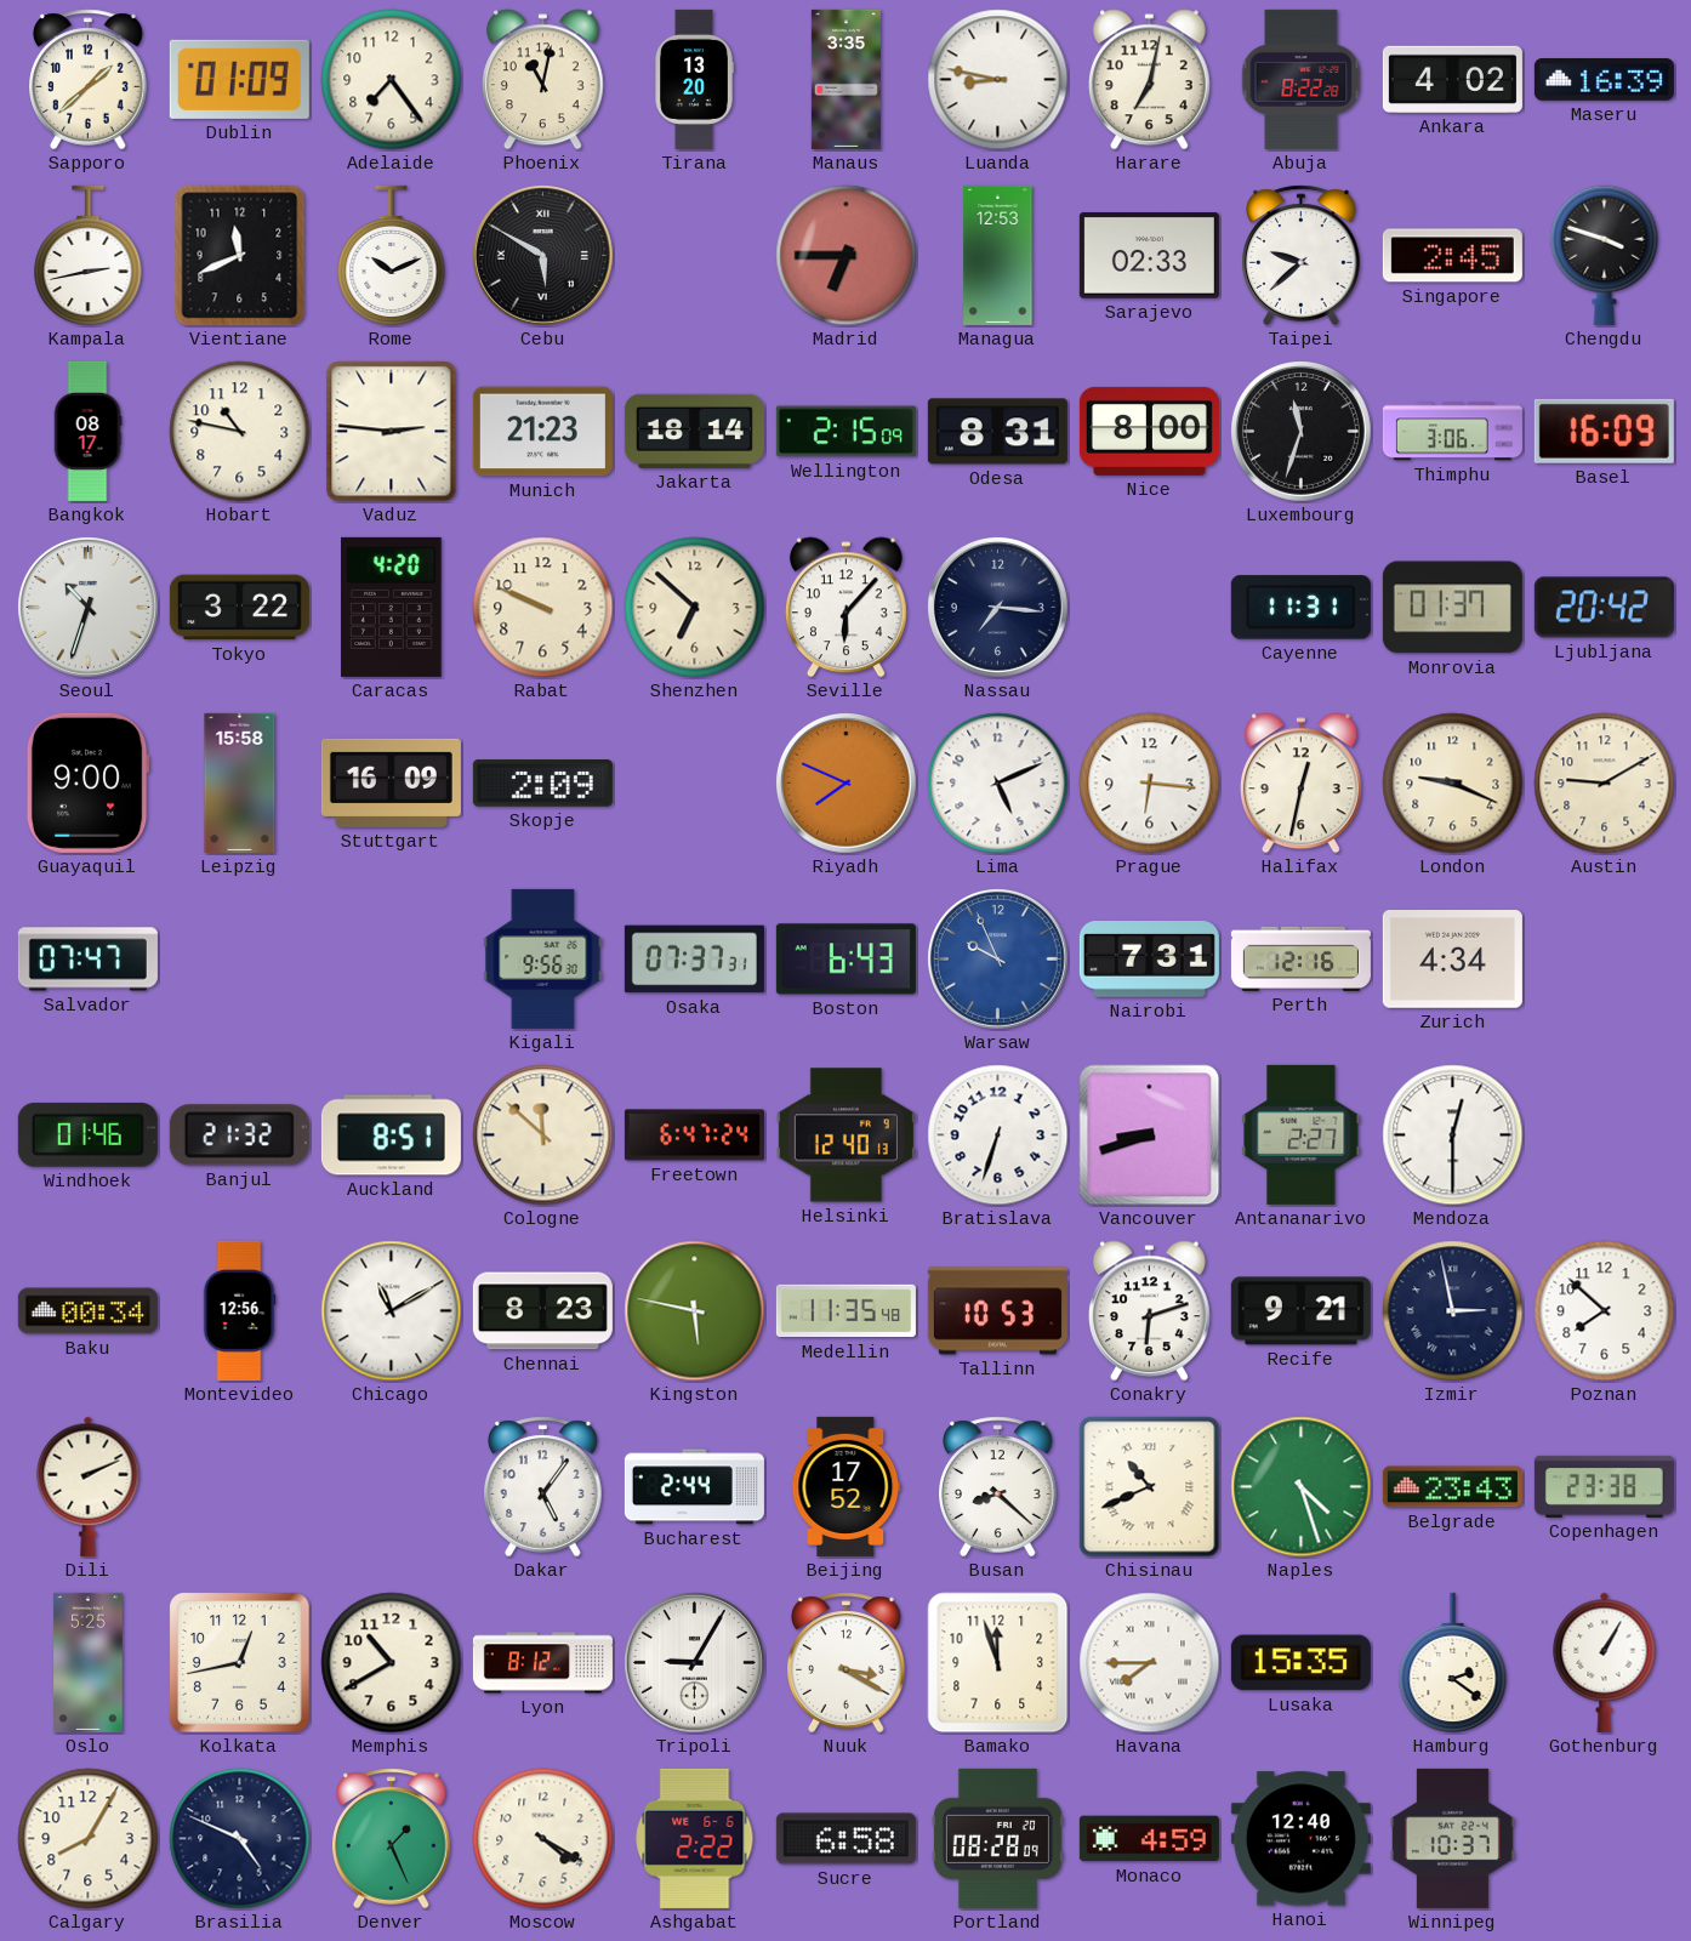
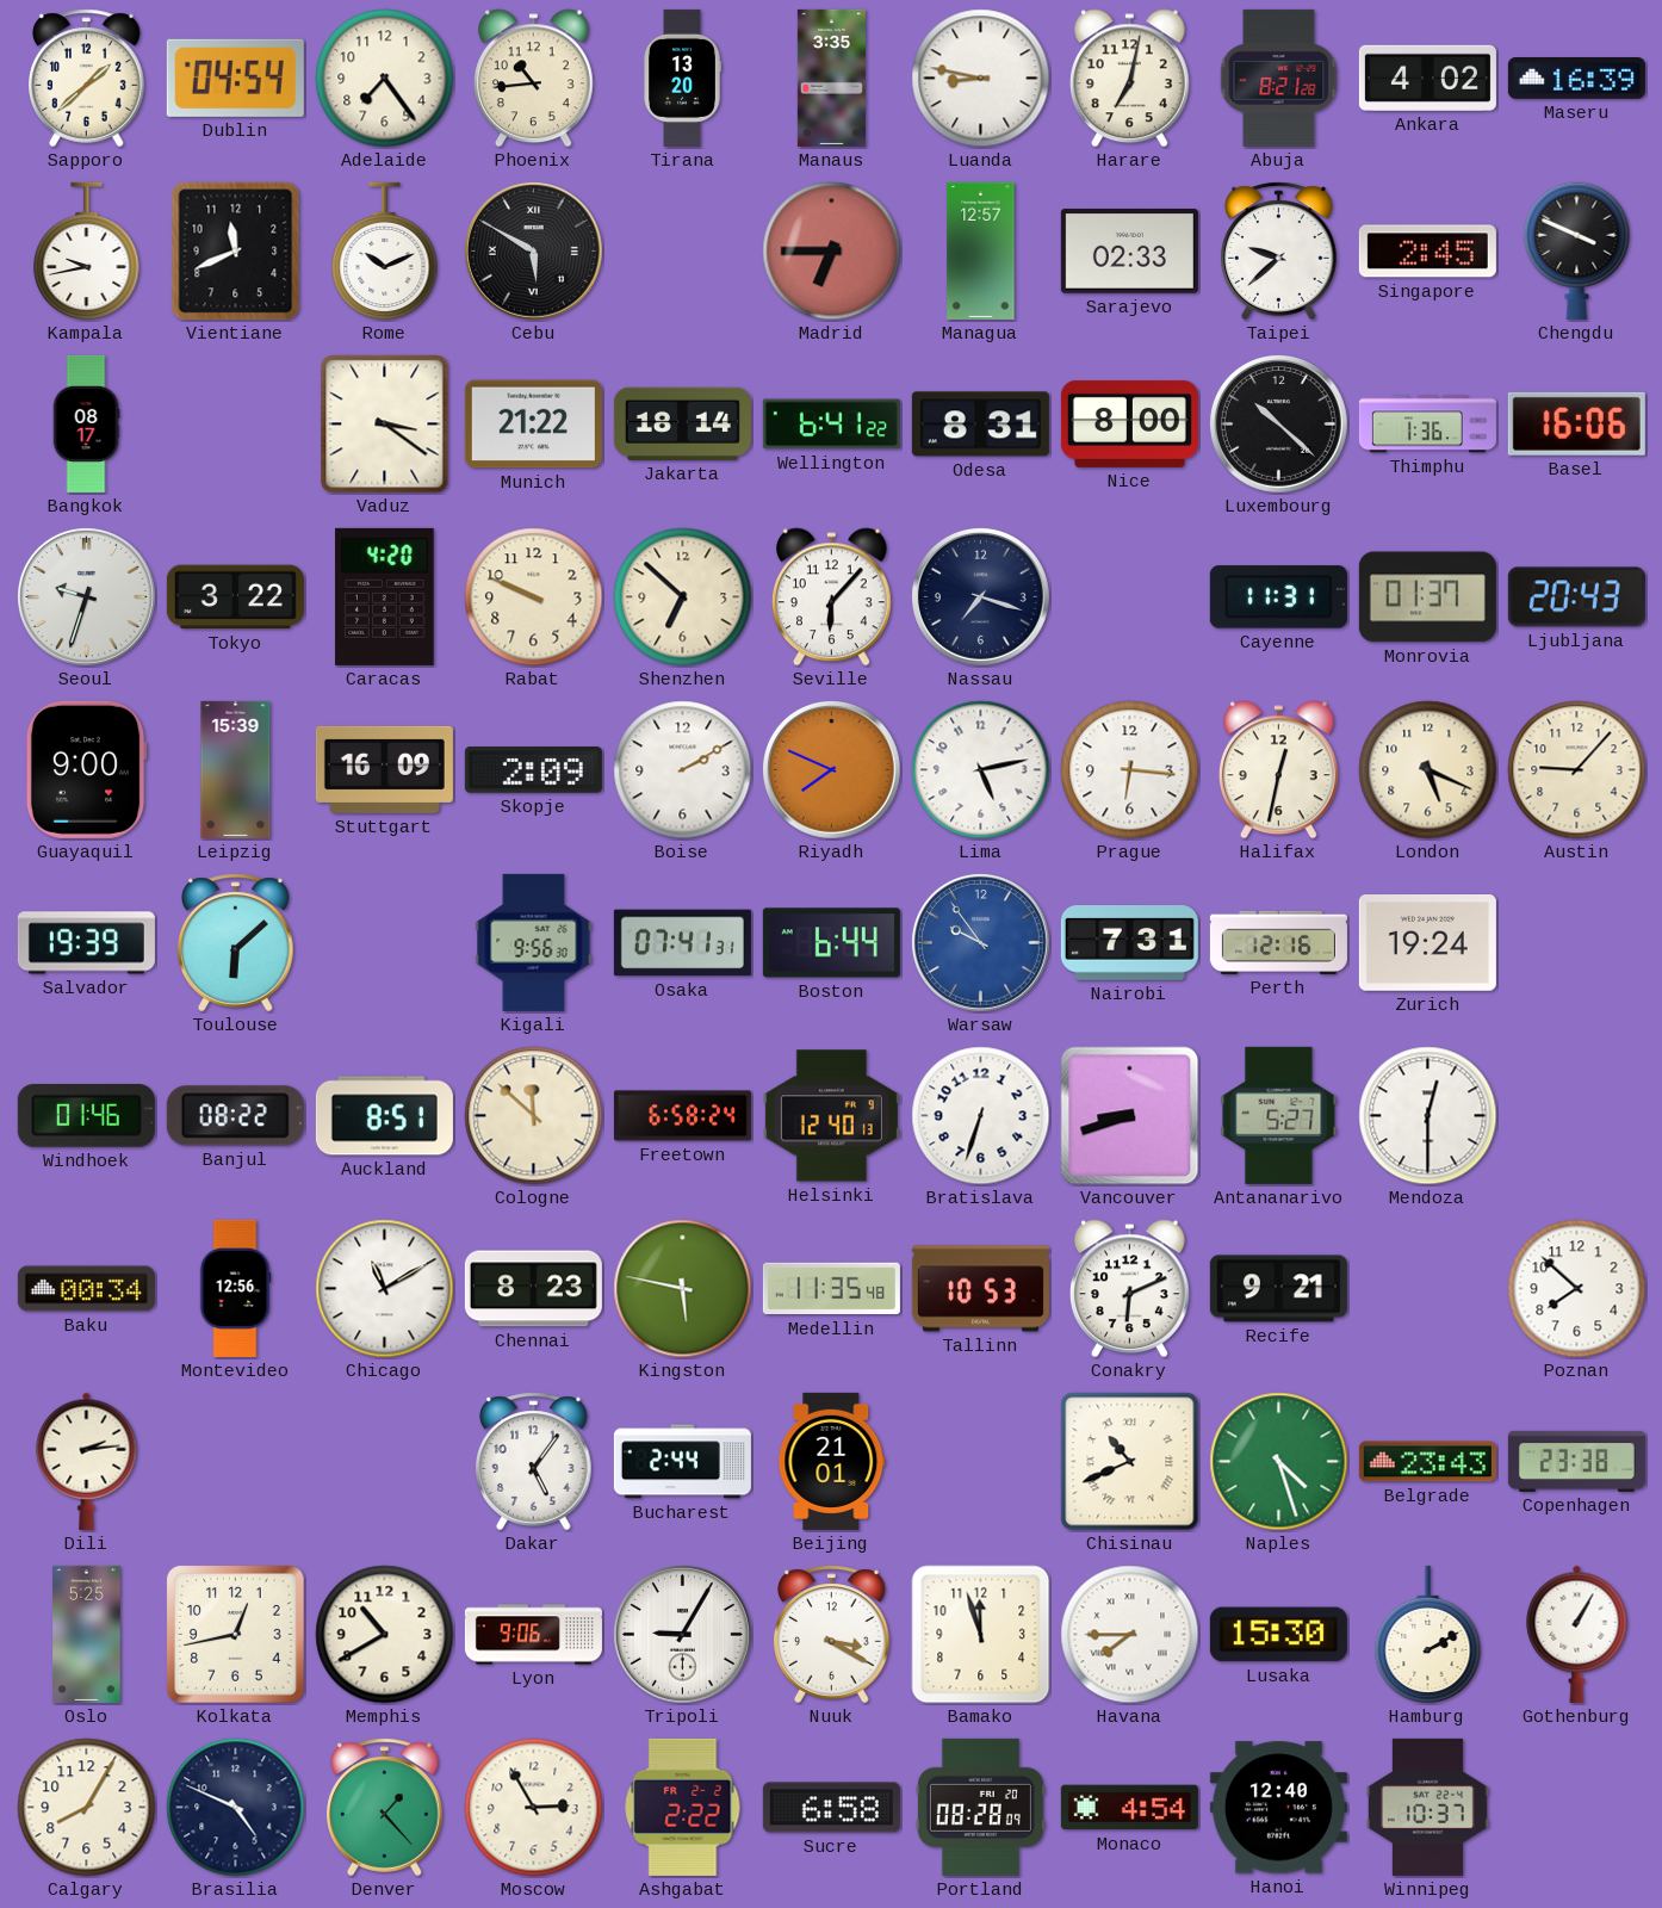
Dublin: 01:09 -> 04:54
Phoenix: 11:02 -> 10:44
Abuja: 8:22 -> 8:21
Kampala: 2:43 -> 9:43
Managua: 12:53 -> 12:57
Chengdu: 3:48 -> 3:49
Hobart: 10:47 -> none
Vaduz: 2:46 -> 3:21
Munich: 21:23 -> 21:22
Wellington: 2:15 -> 6:41
Luxembourg: 11:33 -> 10:22
Thimphu: 3:06 -> 1:36
Basel: 16:09 -> 16:06
Seoul: 10:33 -> 9:33
Nassau: 7:16 -> 7:18
Ljubljana: 20:42 -> 20:43
Leipzig: 15:58 -> 15:39
Boise: none -> 2:10
Lima: 5:11 -> 5:13
London: 9:19 -> 5:19
Austin: 9:10 -> 9:07
Salvador: 07:47 -> 19:39
Toulouse: none -> 6:08
Osaka: 07:37 -> 07:41
Boston: 6:43 -> 6:44
Warsaw: 9:56 -> 9:54
Zurich: 4:34 -> 19:24
Banjul: 21:32 -> 08:22
Freetown: 6:47 -> 6:58
Antananarivo: 2:27 -> 5:27
Conakry: 6:12 -> 6:11
Izmir: 2:58 -> none
Dili: 2:11 -> 2:14
Beijing: 17:52 -> 21:01
Busan: 8:22 -> none
Lyon: 8:12 -> 9:06
Lusaka: 15:35 -> 15:30
Hamburg: 2:21 -> 2:10
Denver: 1:26 -> 1:23
Moscow: 4:20 -> 2:55
Ashgabat date: WE 6-6 -> FR 2-2
Monaco: 4:59 -> 4:54
